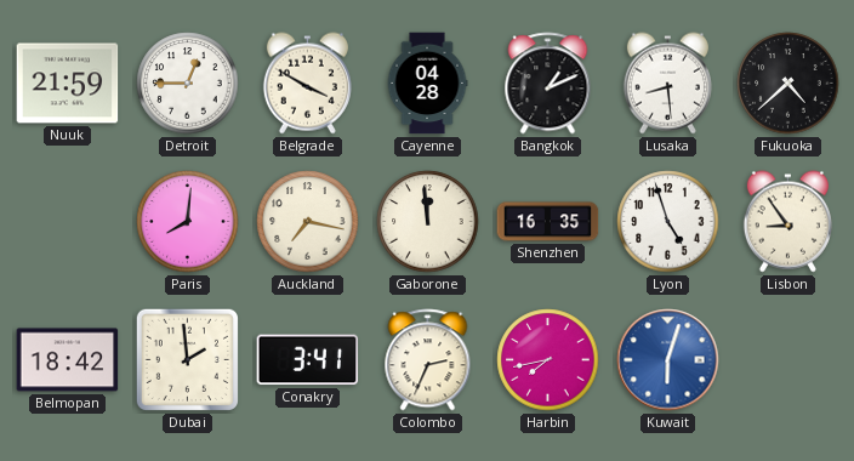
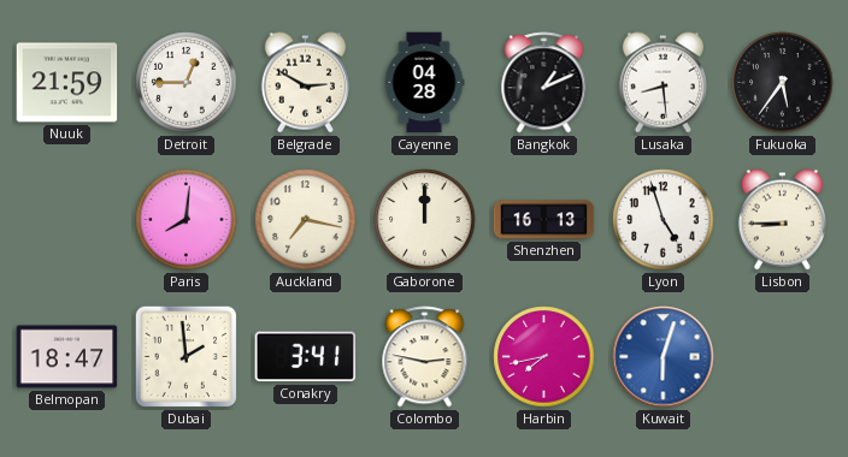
Belgrade: 3:50 -> 2:50
Fukuoka: 4:38 -> 5:36
Gaborone: 11:59 -> 12:00
Shenzhen: 16:35 -> 16:13
Lisbon: 8:54 -> 8:45
Belmopan: 18:42 -> 18:47
Colombo: 2:34 -> 2:47
